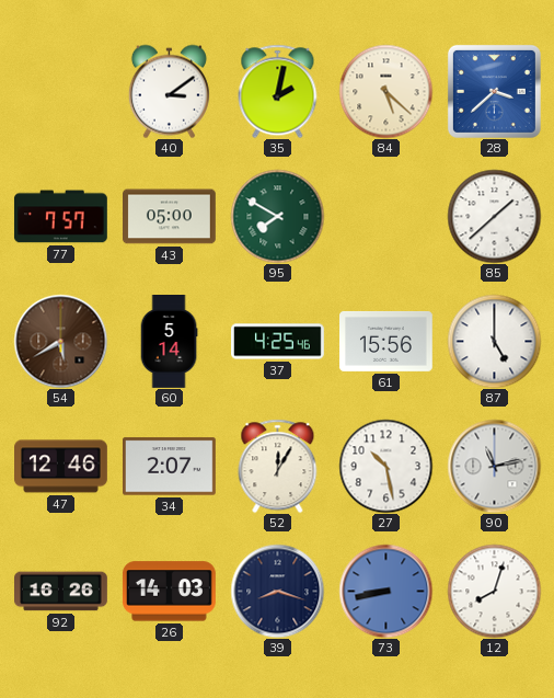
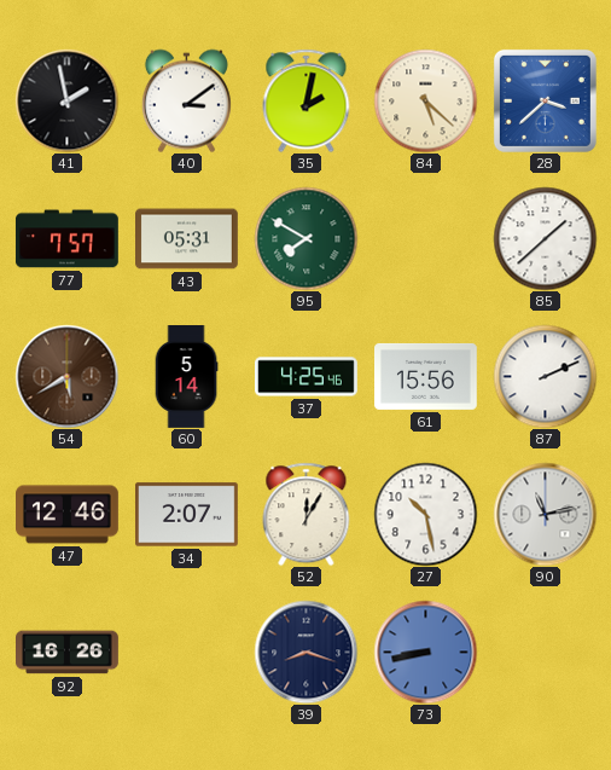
41: none -> 1:58
43: 05:00 -> 05:31
87: 5:00 -> 2:11
26: 14:03 -> none
12: 8:03 -> none
